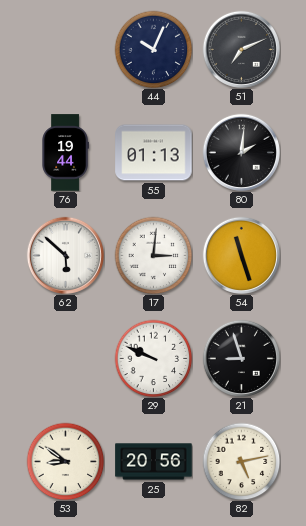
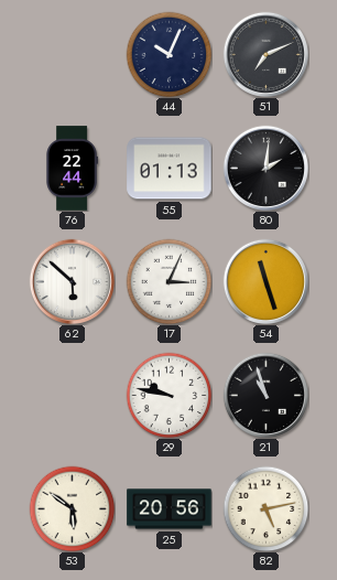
76: 19:44 -> 22:44
17: 3:01 -> 3:04
29: 9:49 -> 9:47
21: 8:57 -> 10:57
53: 8:51 -> 5:51
